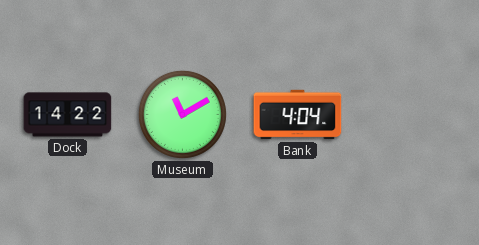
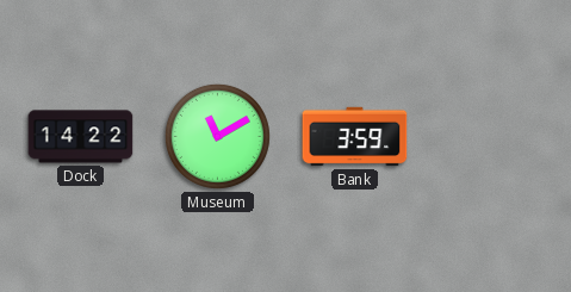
Bank: 4:04 -> 3:59
